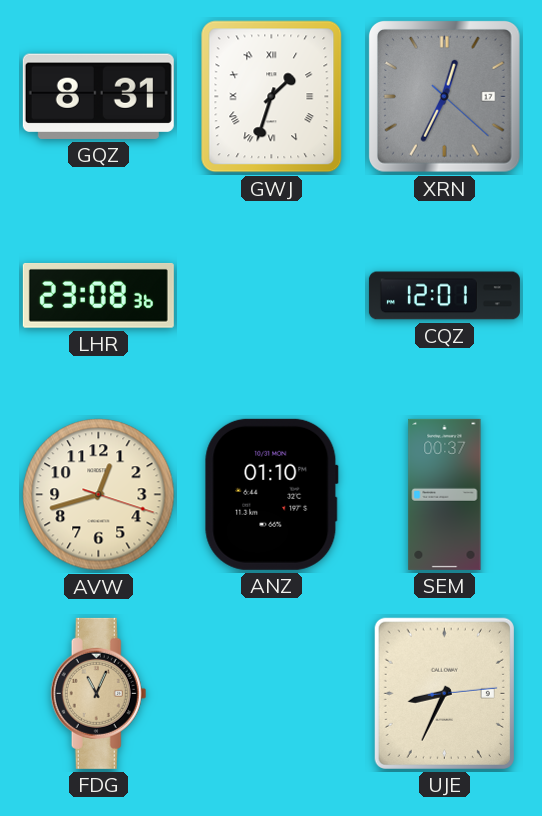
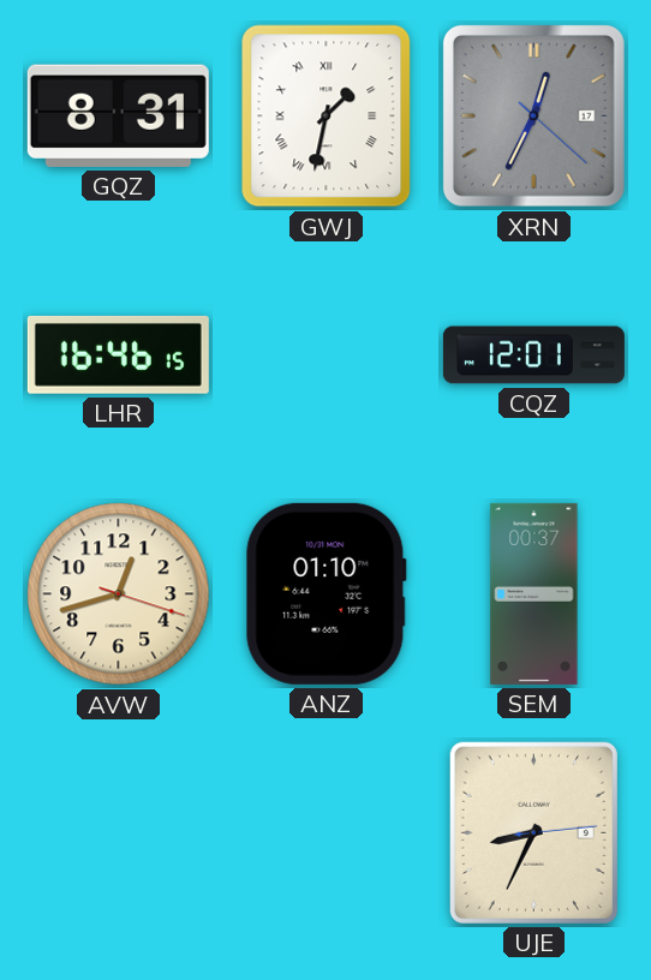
GWJ: 1:33 -> 1:32
LHR: 23:08 -> 16:46
FDG: 11:04 -> none
